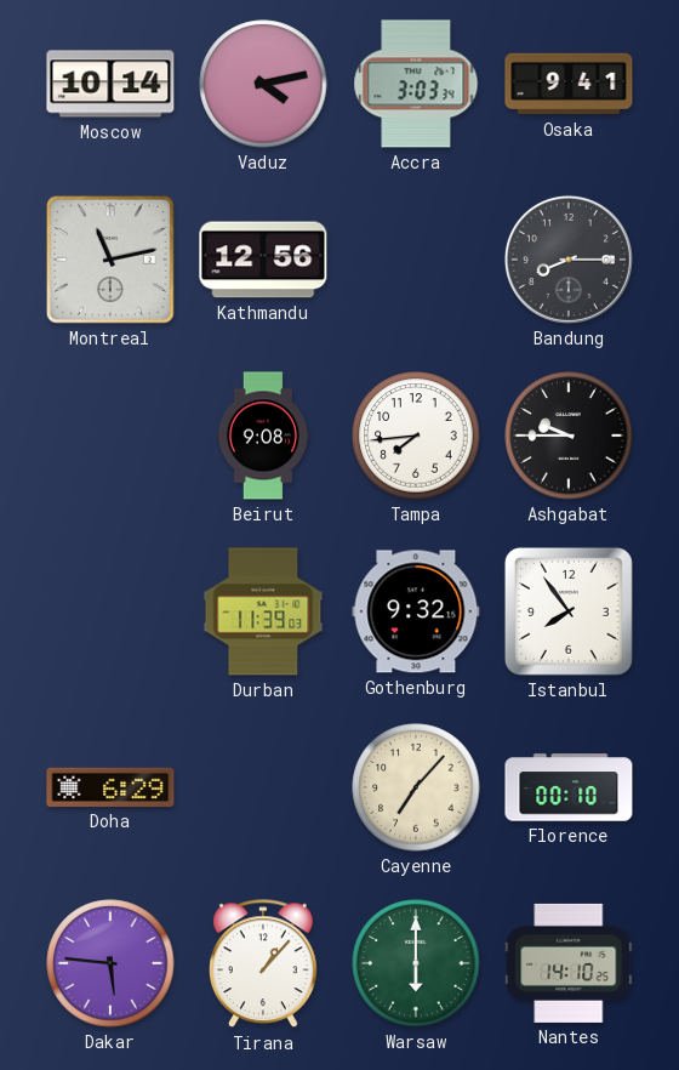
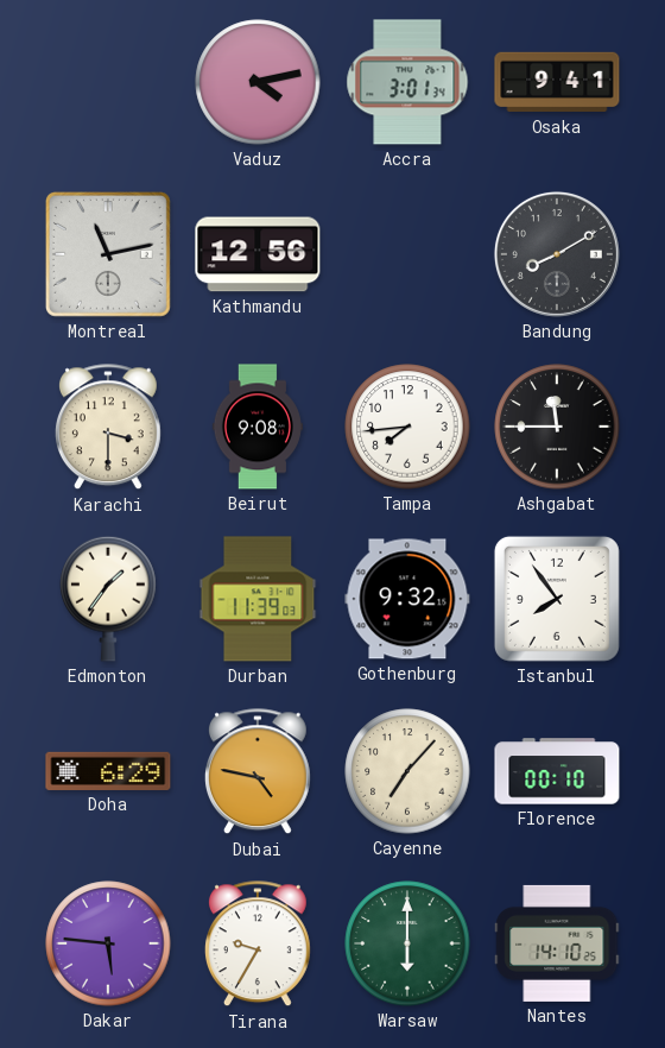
Moscow: 10:14 -> none
Accra: 3:03 -> 3:01
Bandung: 8:15 -> 8:10
Karachi: none -> 3:30
Ashgabat: 9:45 -> 11:45
Edmonton: none -> 1:36
Dubai: none -> 4:47
Tirana: 1:07 -> 9:35
